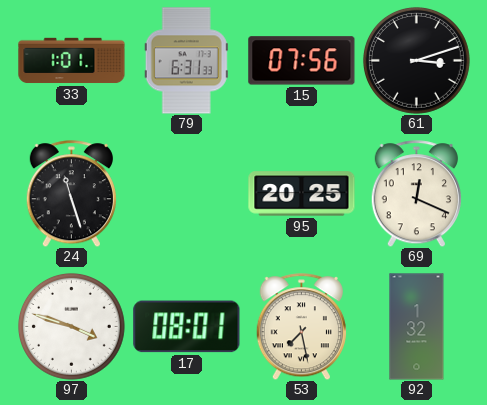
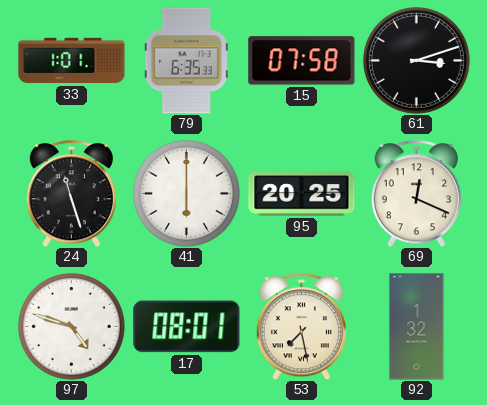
79: 6:31 -> 6:35
15: 07:56 -> 07:58
41: none -> 6:00
97: 3:48 -> 4:48
